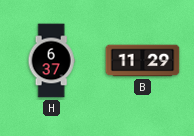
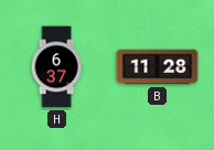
B: 11:29 -> 11:28
